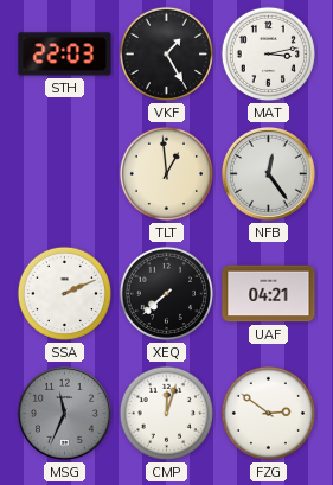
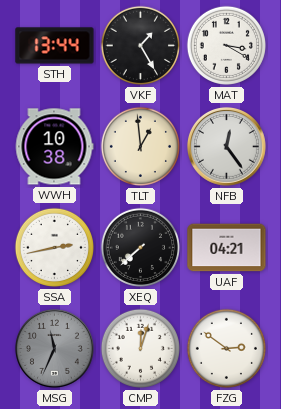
STH: 22:03 -> 13:44
MAT: 3:13 -> 3:20
WWH: none -> 10:38
SSA: 2:11 -> 2:43
